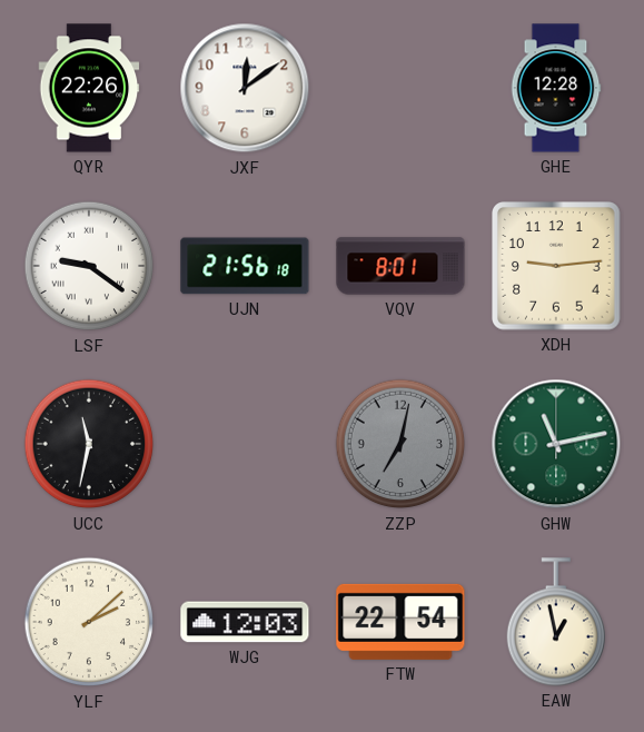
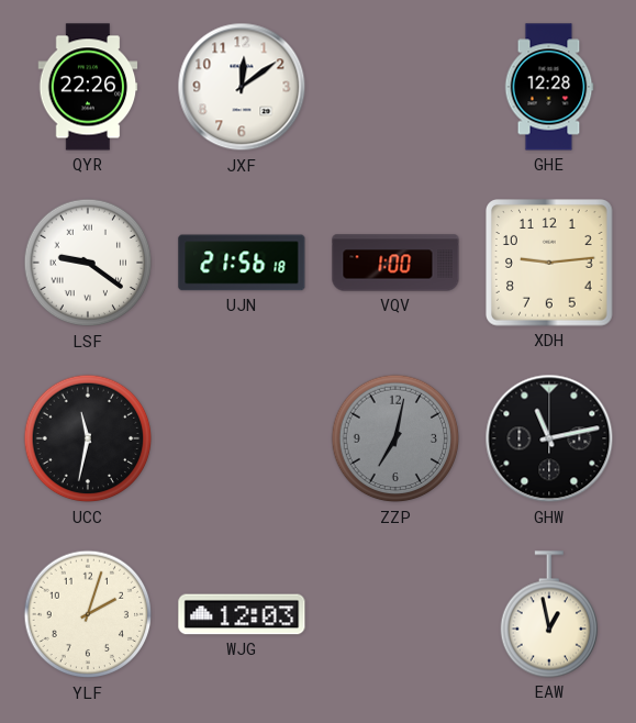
VQV: 8:01 -> 1:00
GHW dial: green -> black
YLF: 2:08 -> 2:03
FTW: 22:54 -> none
